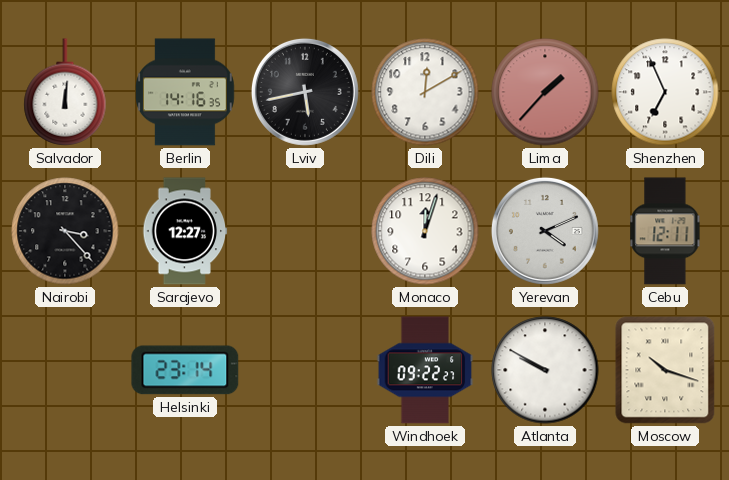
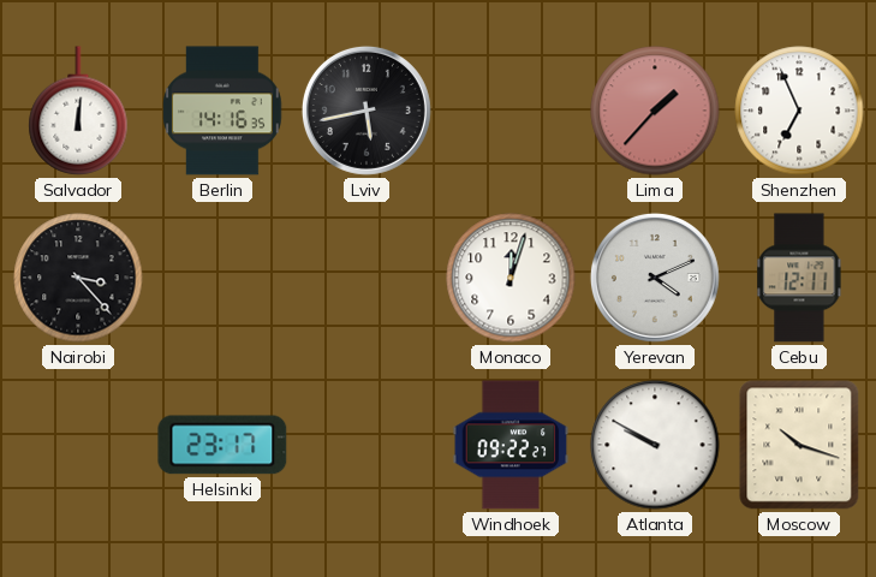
Dili: 12:10 -> none
Sarajevo: 12:27 -> none
Helsinki: 23:14 -> 23:17
